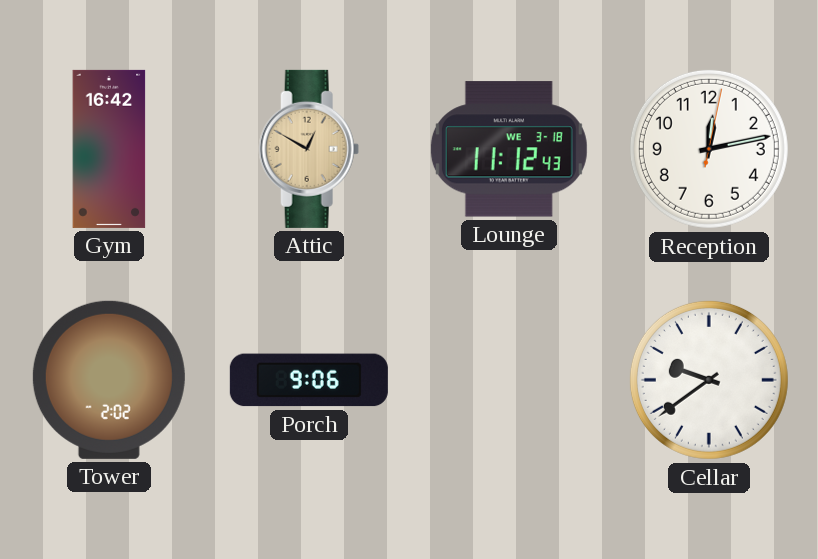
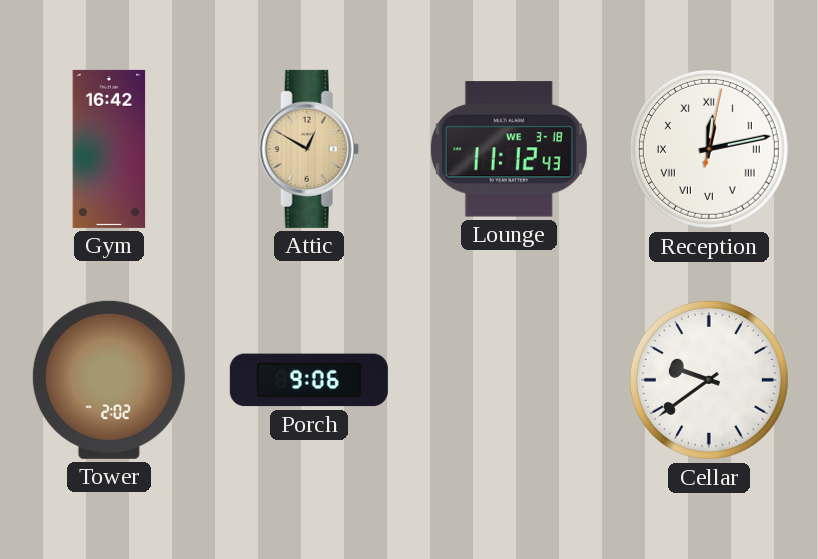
Reception numerals: Arabic -> Roman
